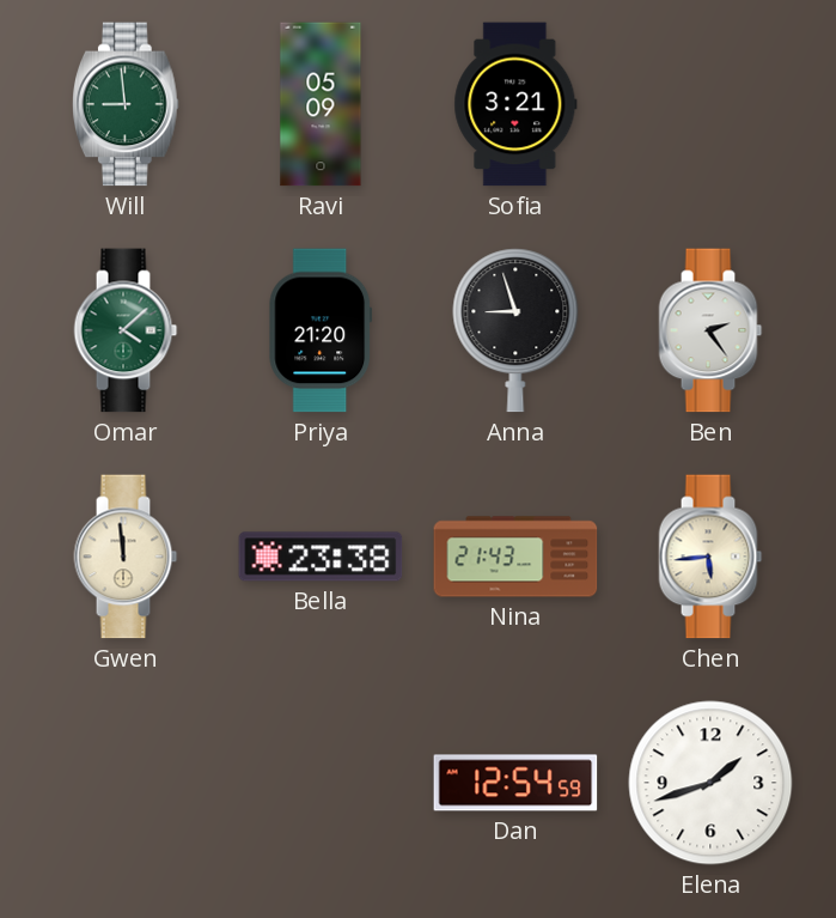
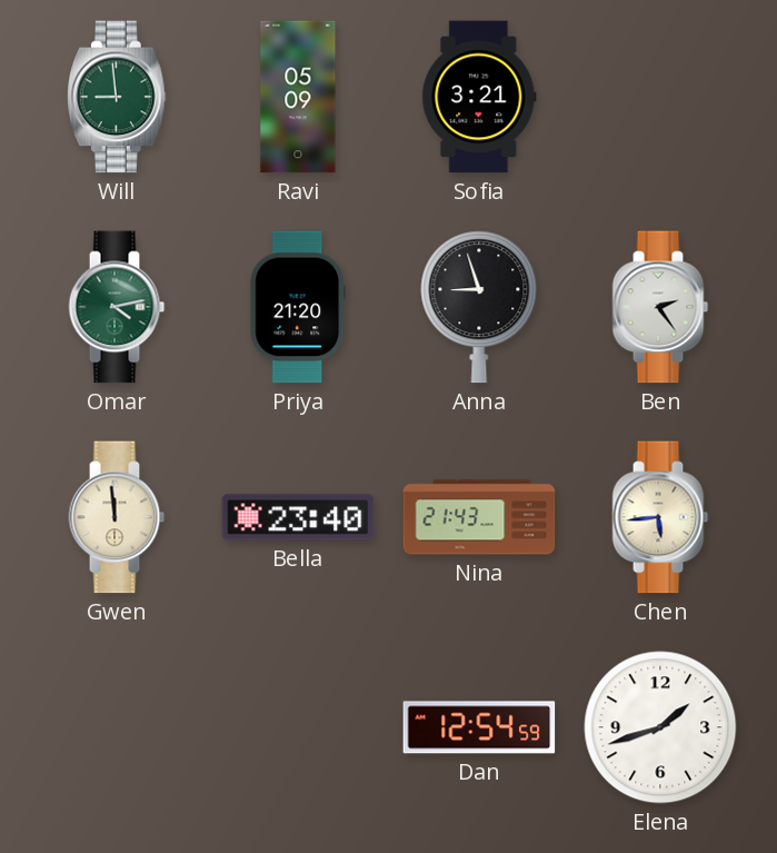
Omar: 4:08 -> 4:13
Bella: 23:38 -> 23:40
